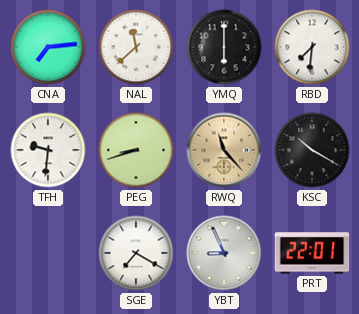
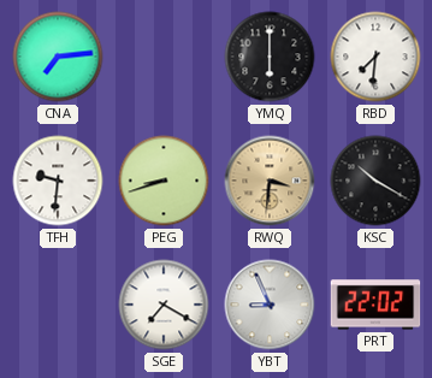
NAL: 11:38 -> none
RWQ: 11:23 -> 3:31
PRT: 22:01 -> 22:02
